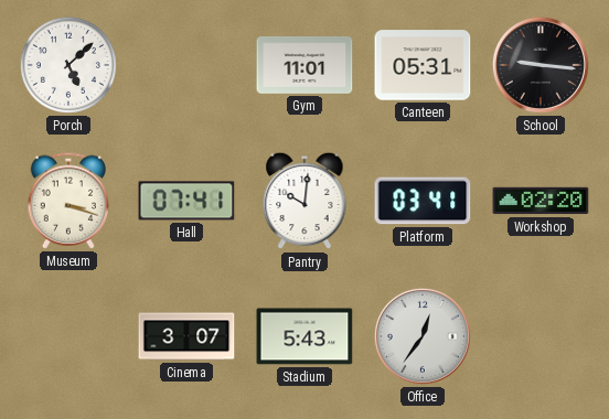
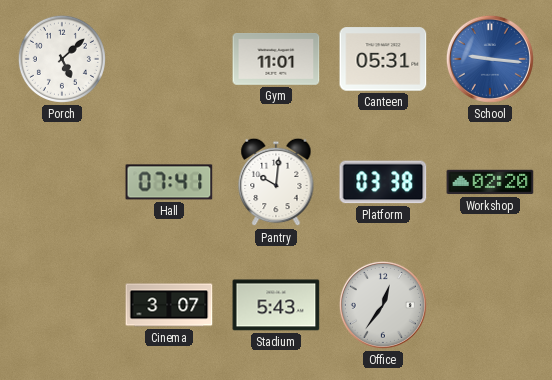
School dial: black -> blue
Museum: 3:18 -> none
Platform: 03:41 -> 03:38
